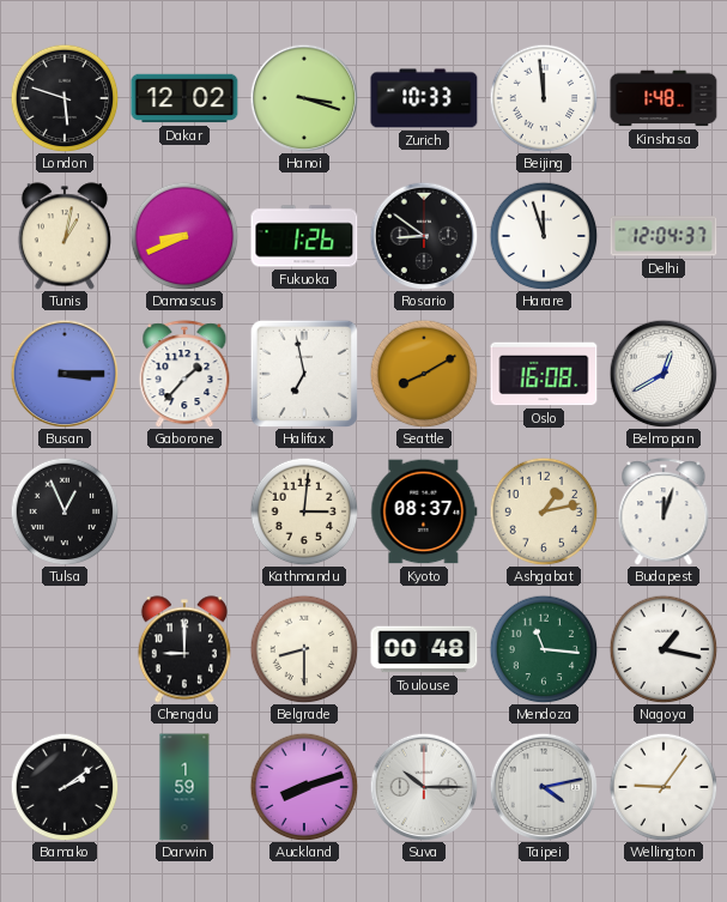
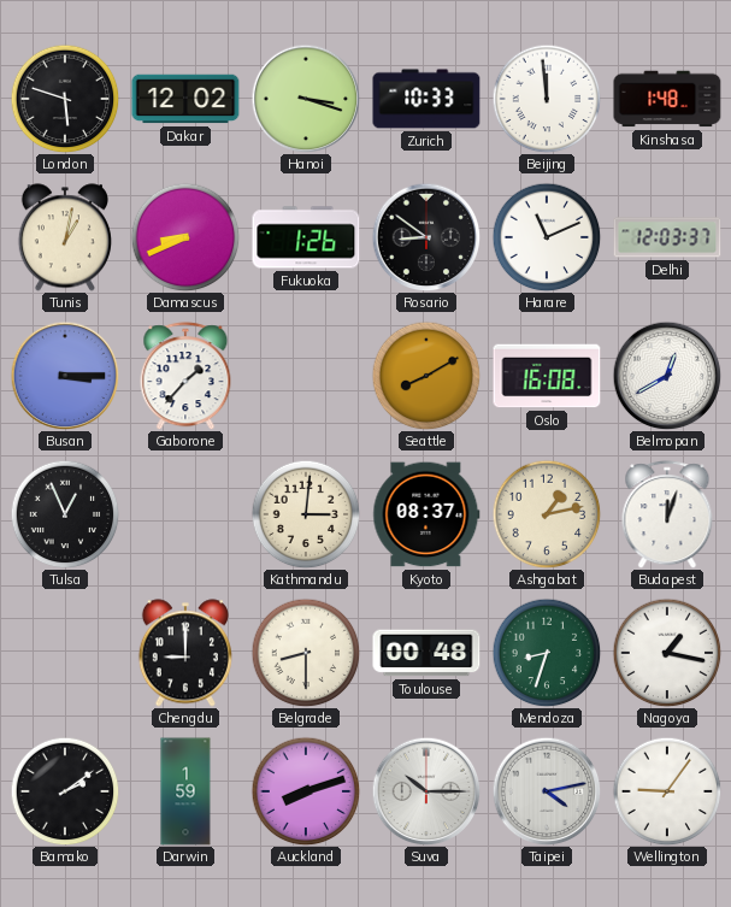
Harare: 11:57 -> 11:11
Delhi: 12:04 -> 12:03
Halifax: 6:58 -> none
Mendoza: 11:16 -> 8:33
